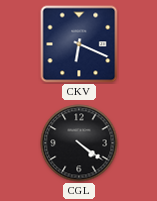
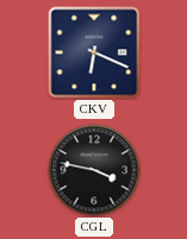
CGL: 4:21 -> 3:47
